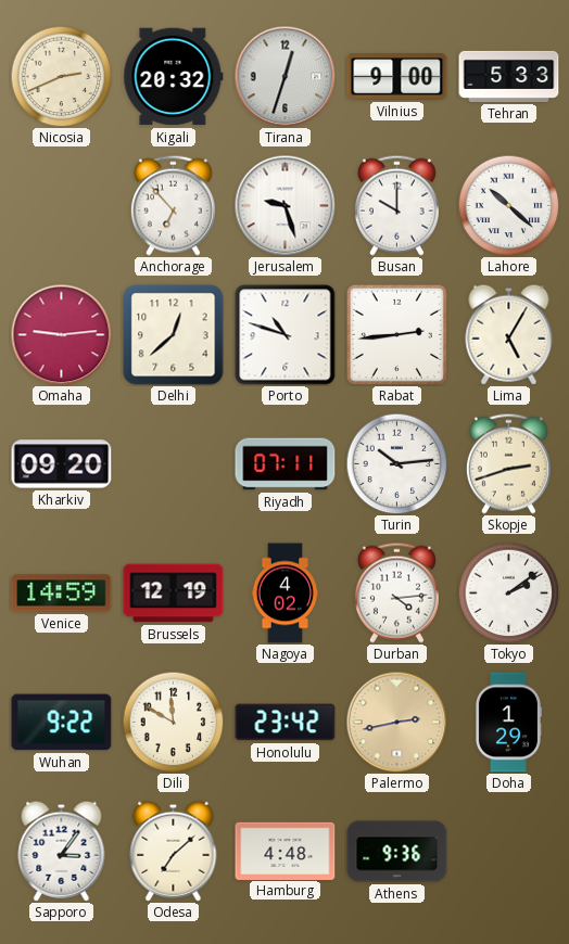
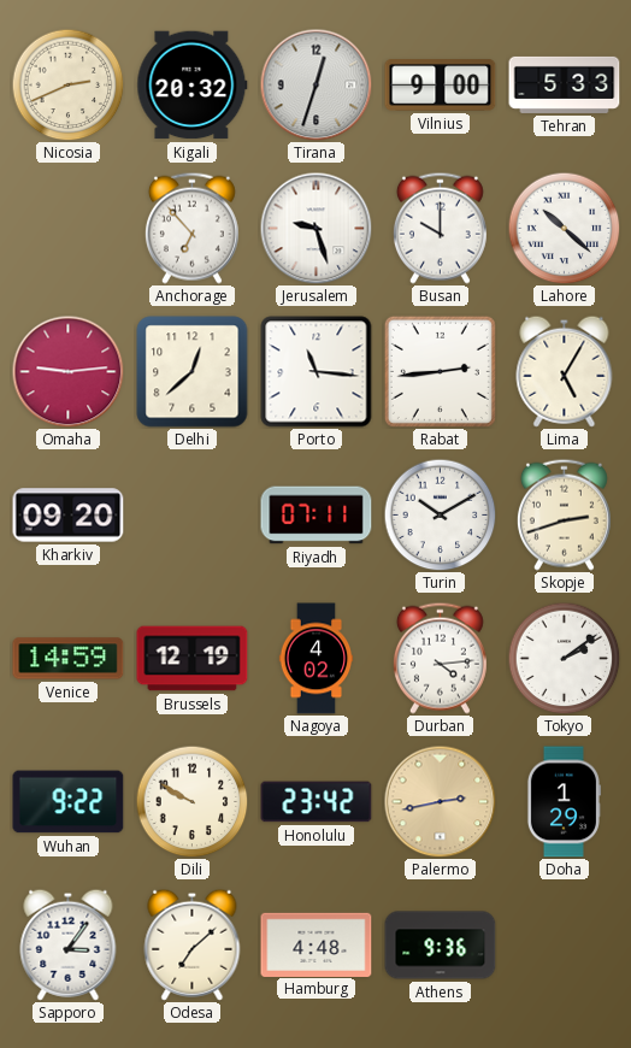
Porto: 10:48 -> 11:16
Turin: 10:14 -> 10:10
Dili: 11:50 -> 9:50
